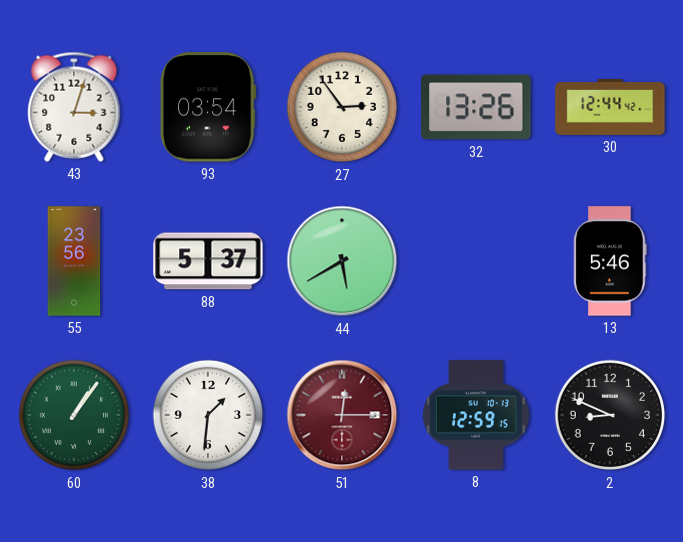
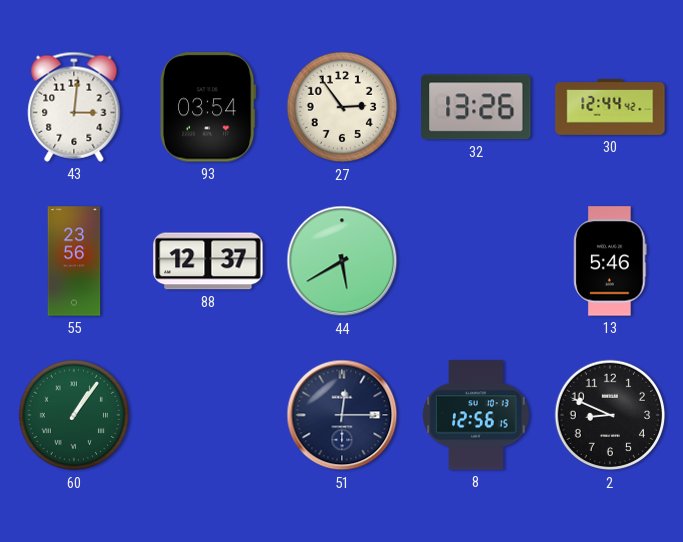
43: 3:03 -> 3:01
88: 5:37 -> 12:37
38: 1:31 -> none
51 dial: burgundy -> navy
8: 12:59 -> 12:56
